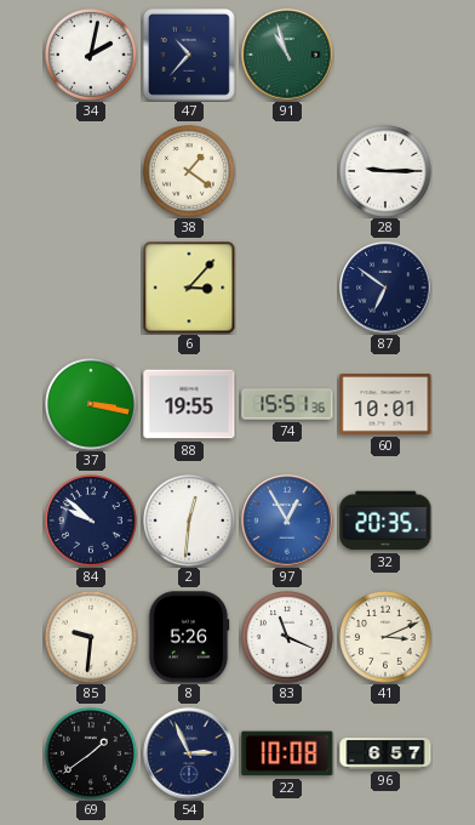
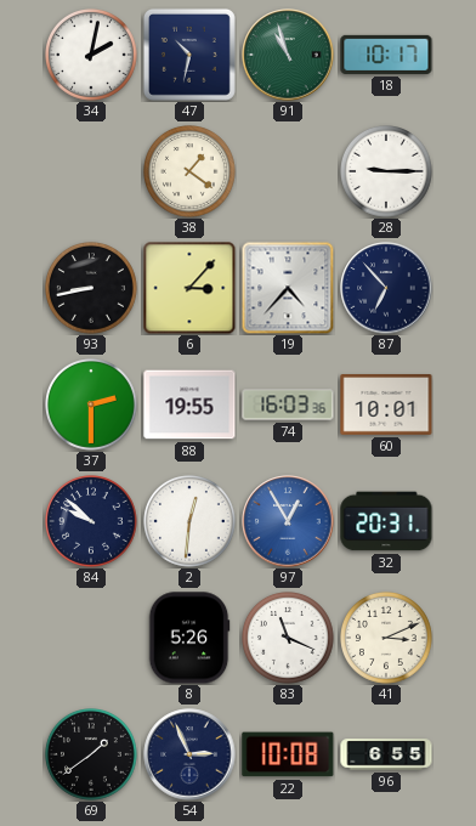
47: 10:37 -> 10:32
18: none -> 10:17
93: none -> 8:43
19: none -> 4:37
87: 6:51 -> 6:53
37: 3:17 -> 2:30
74: 15:51 -> 16:03
32: 20:35 -> 20:31
85: 9:31 -> none
96: 6:57 -> 6:55
